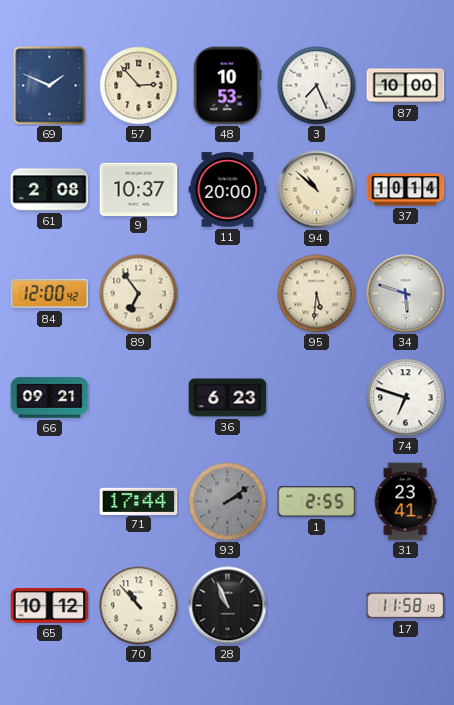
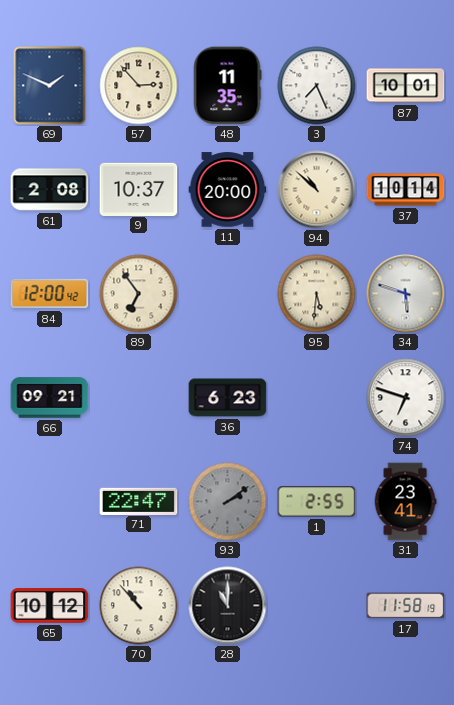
48: 10:53 -> 11:35
87: 10:00 -> 10:01
71: 17:44 -> 22:47
28: 10:56 -> 11:00
